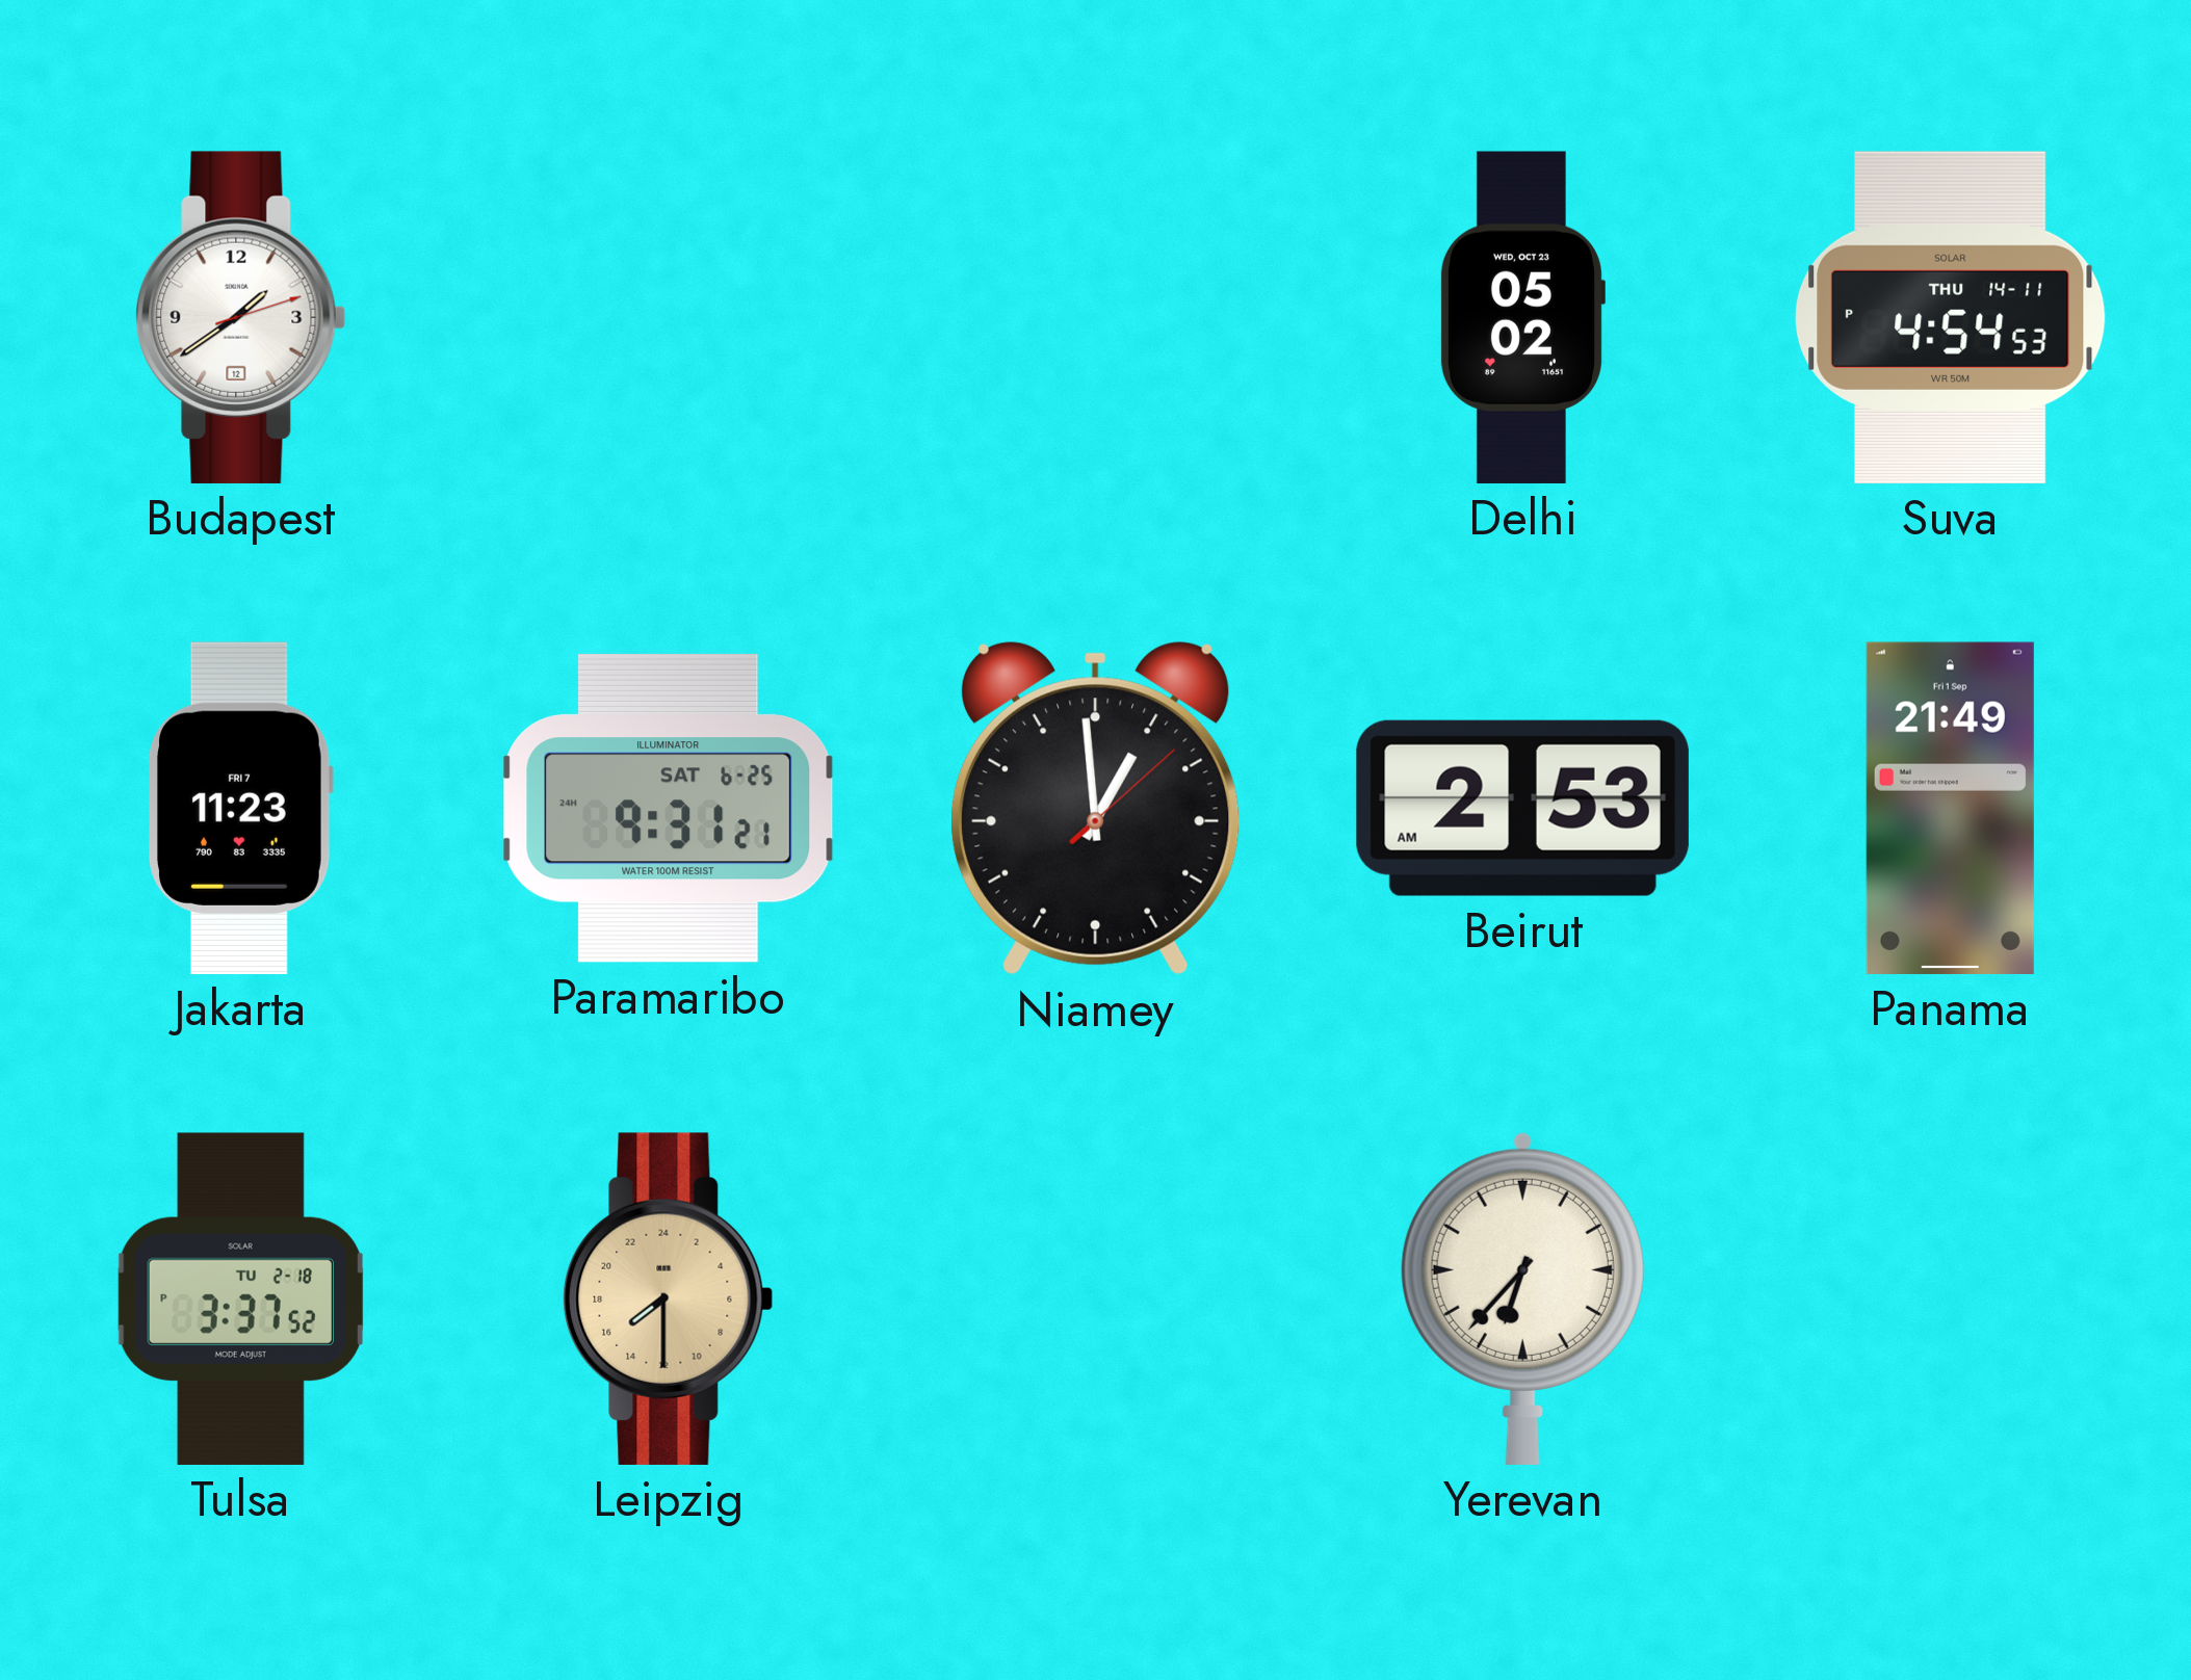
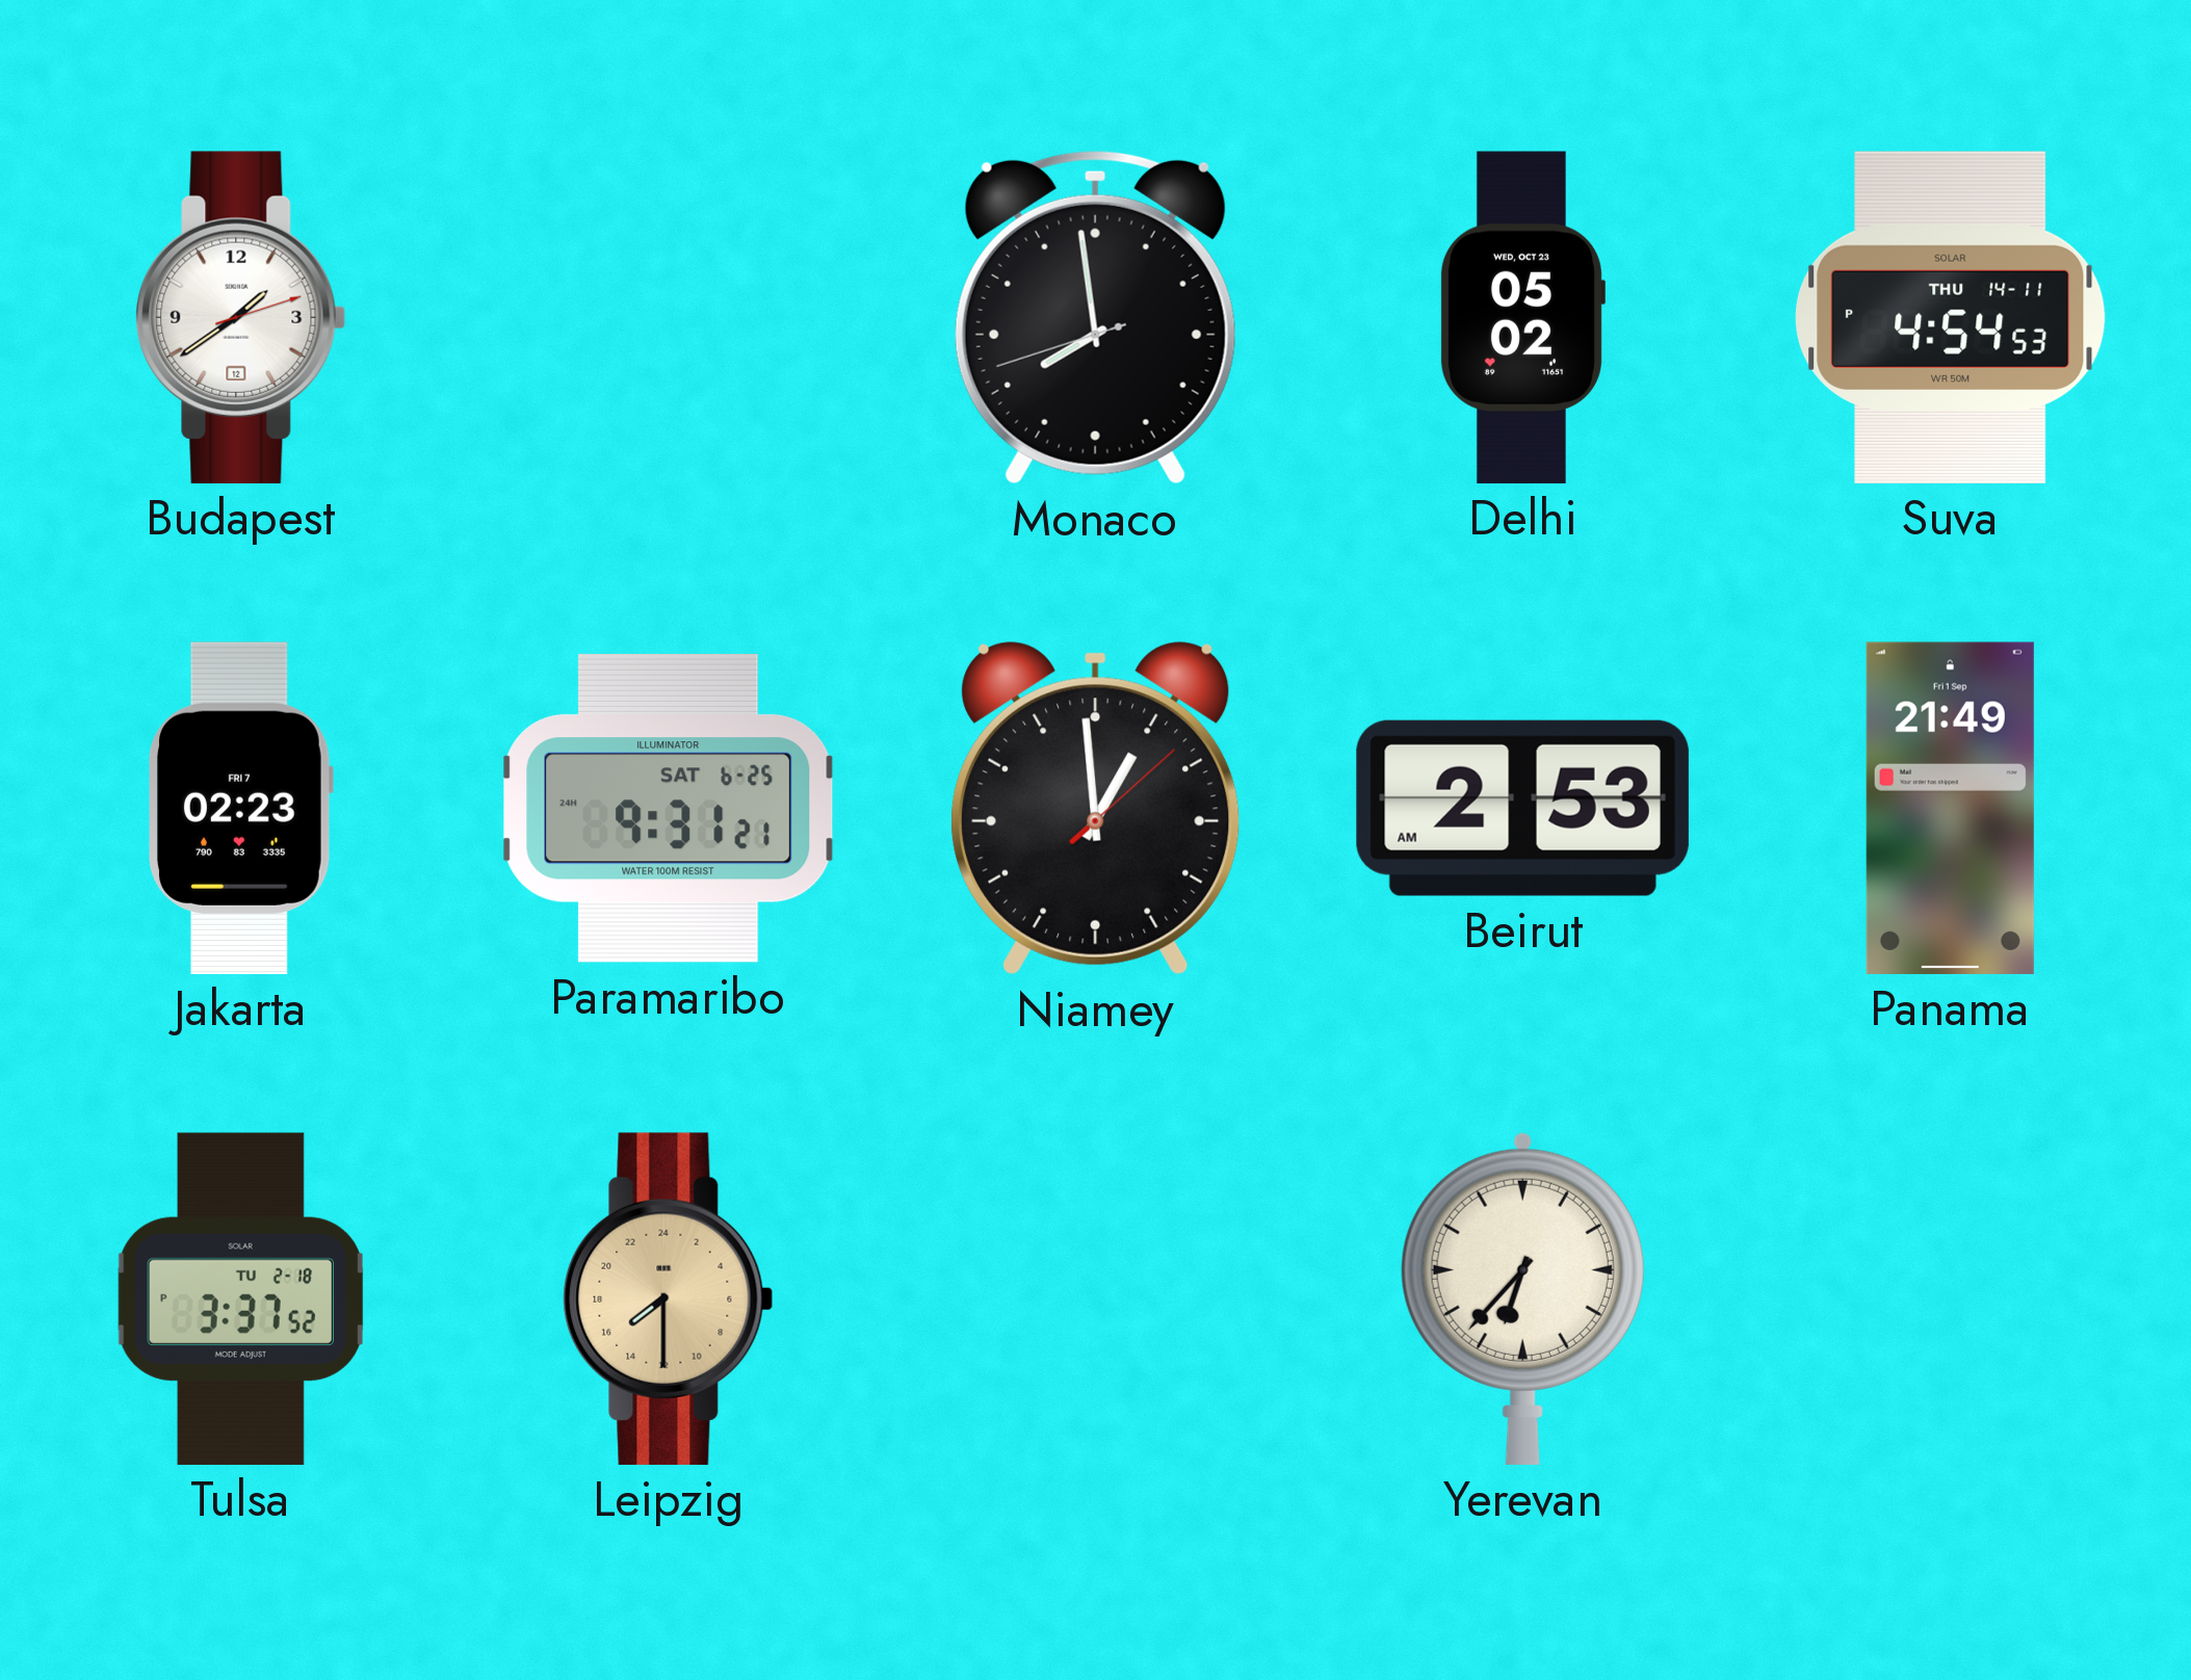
Monaco: none -> 7:58
Jakarta: 11:23 -> 02:23
